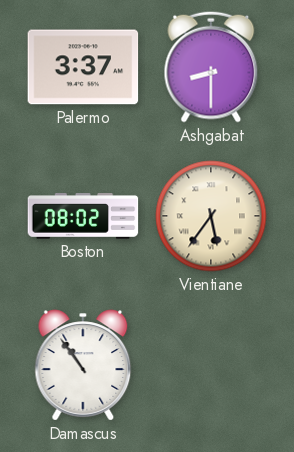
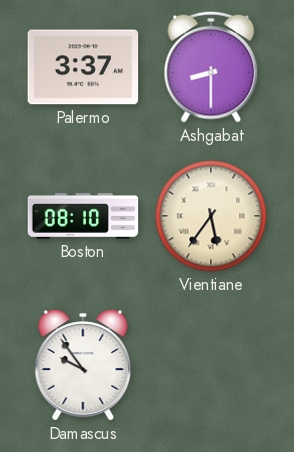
Boston: 08:02 -> 08:10
Damascus: 10:54 -> 9:54
